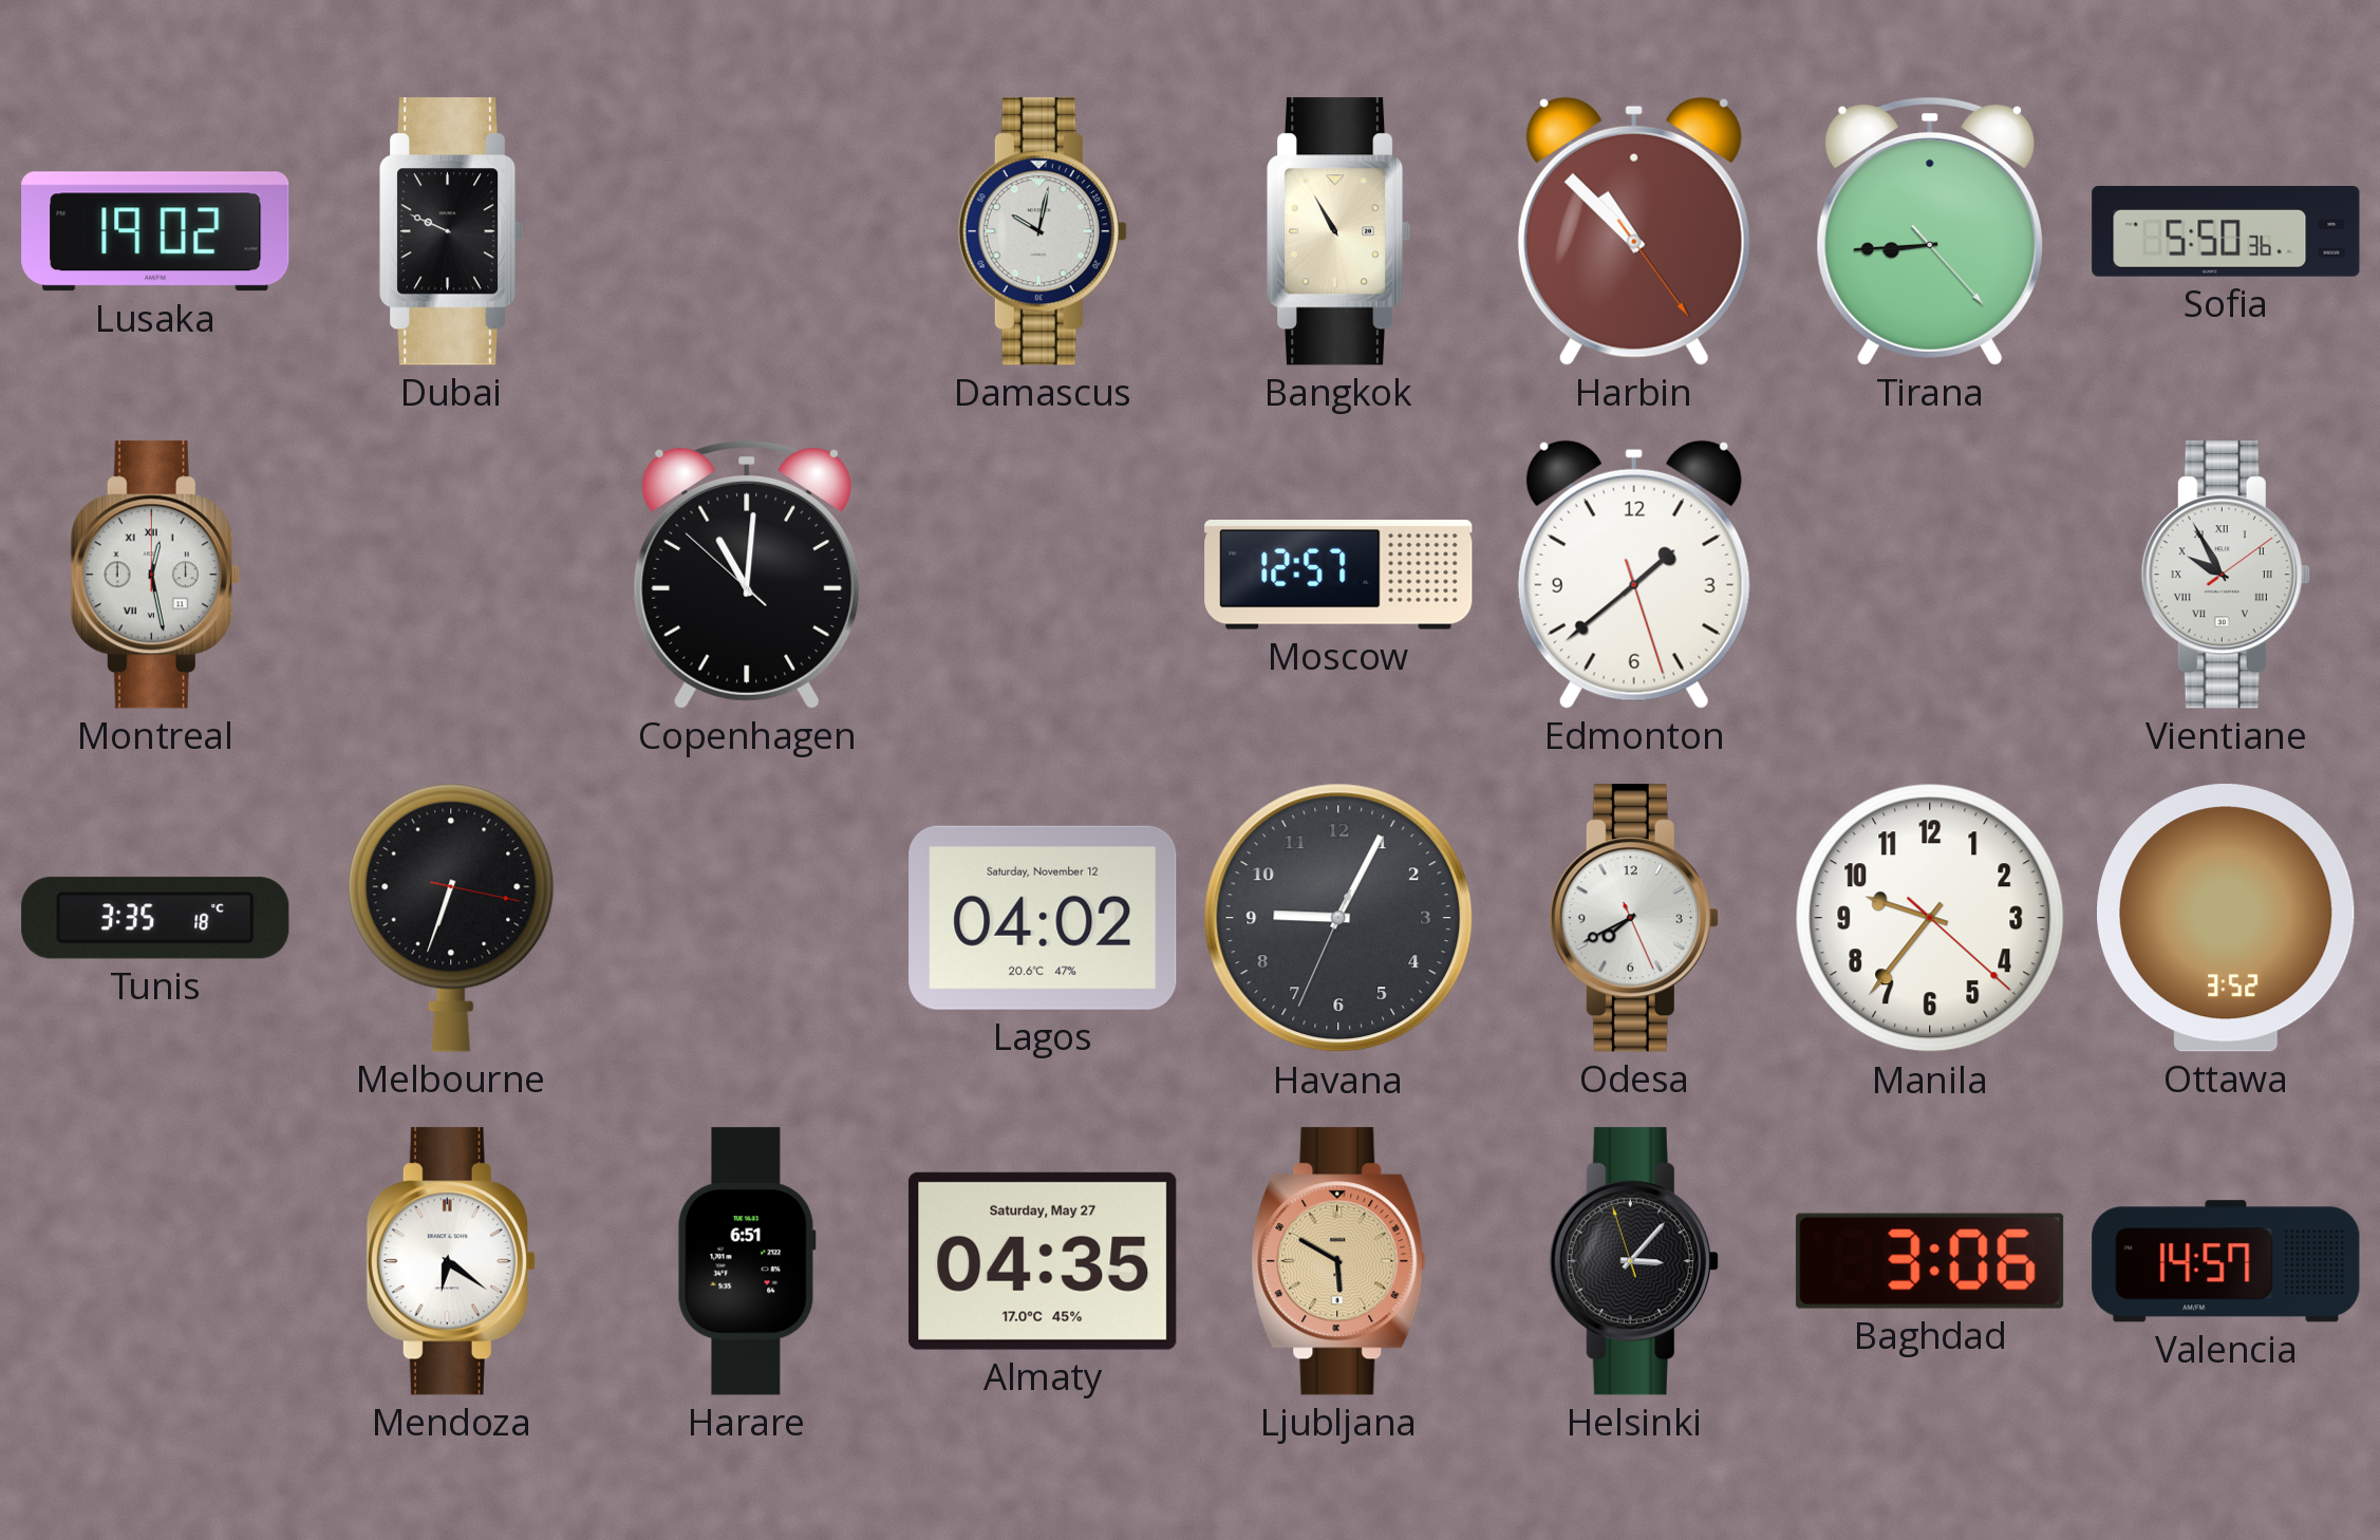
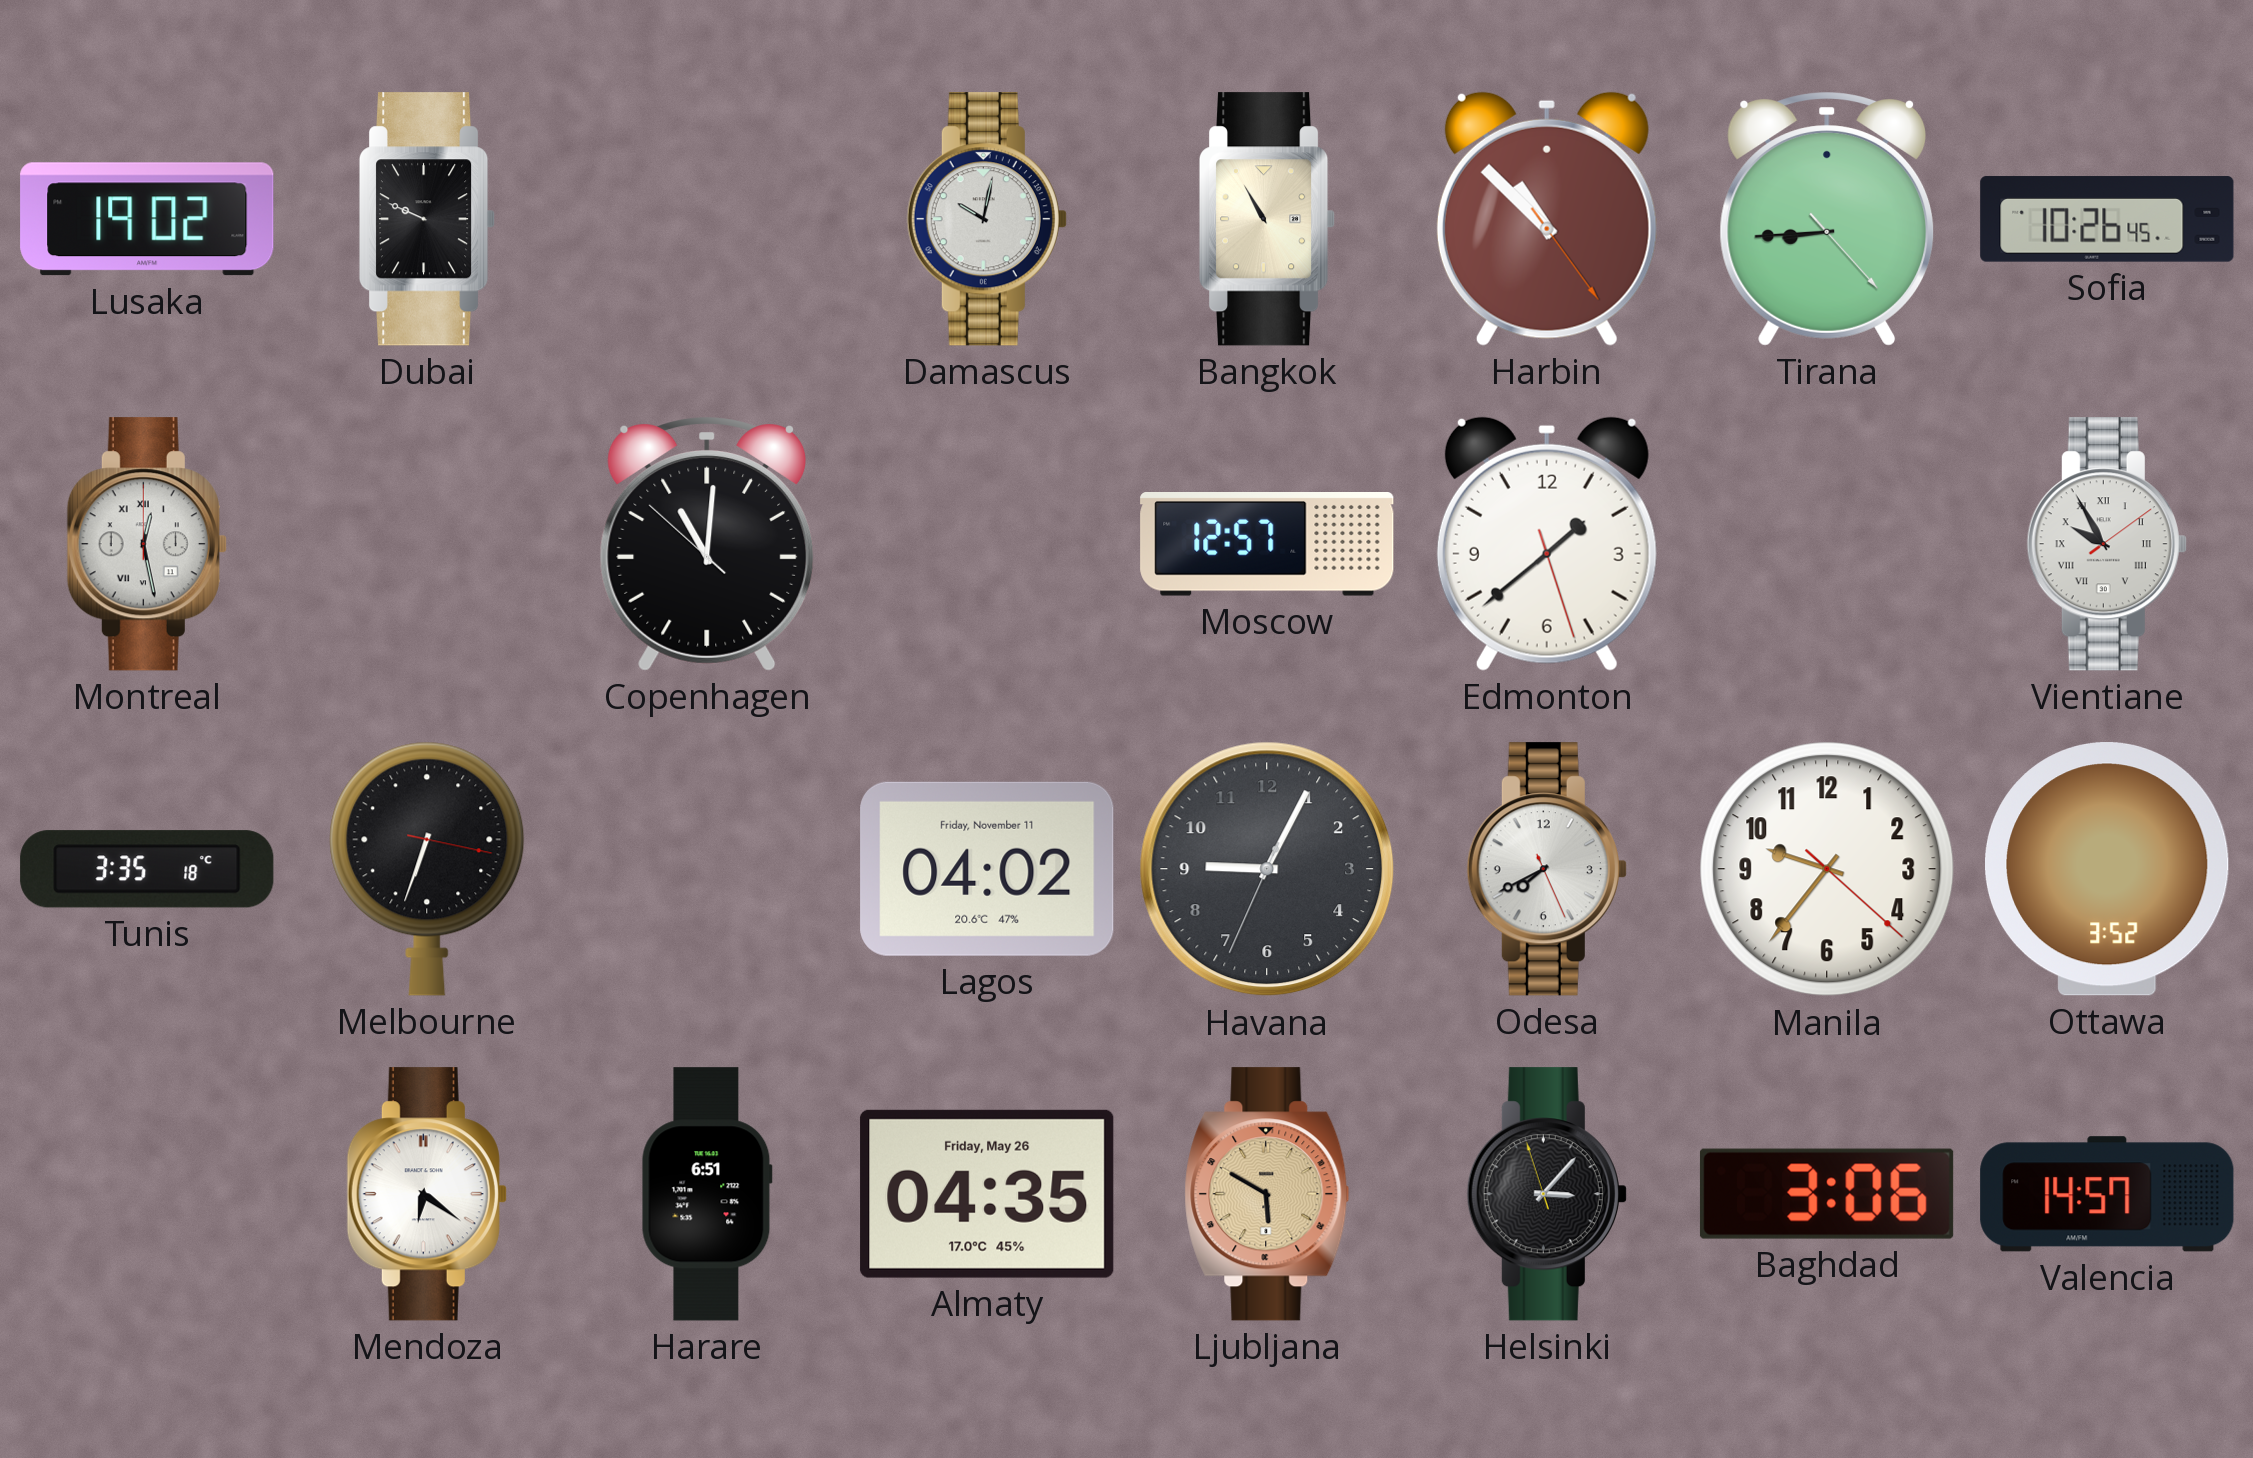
Sofia: 5:50 -> 10:26
Lagos date: Saturday, November 12 -> Friday, November 11
Almaty date: Saturday, May 27 -> Friday, May 26
